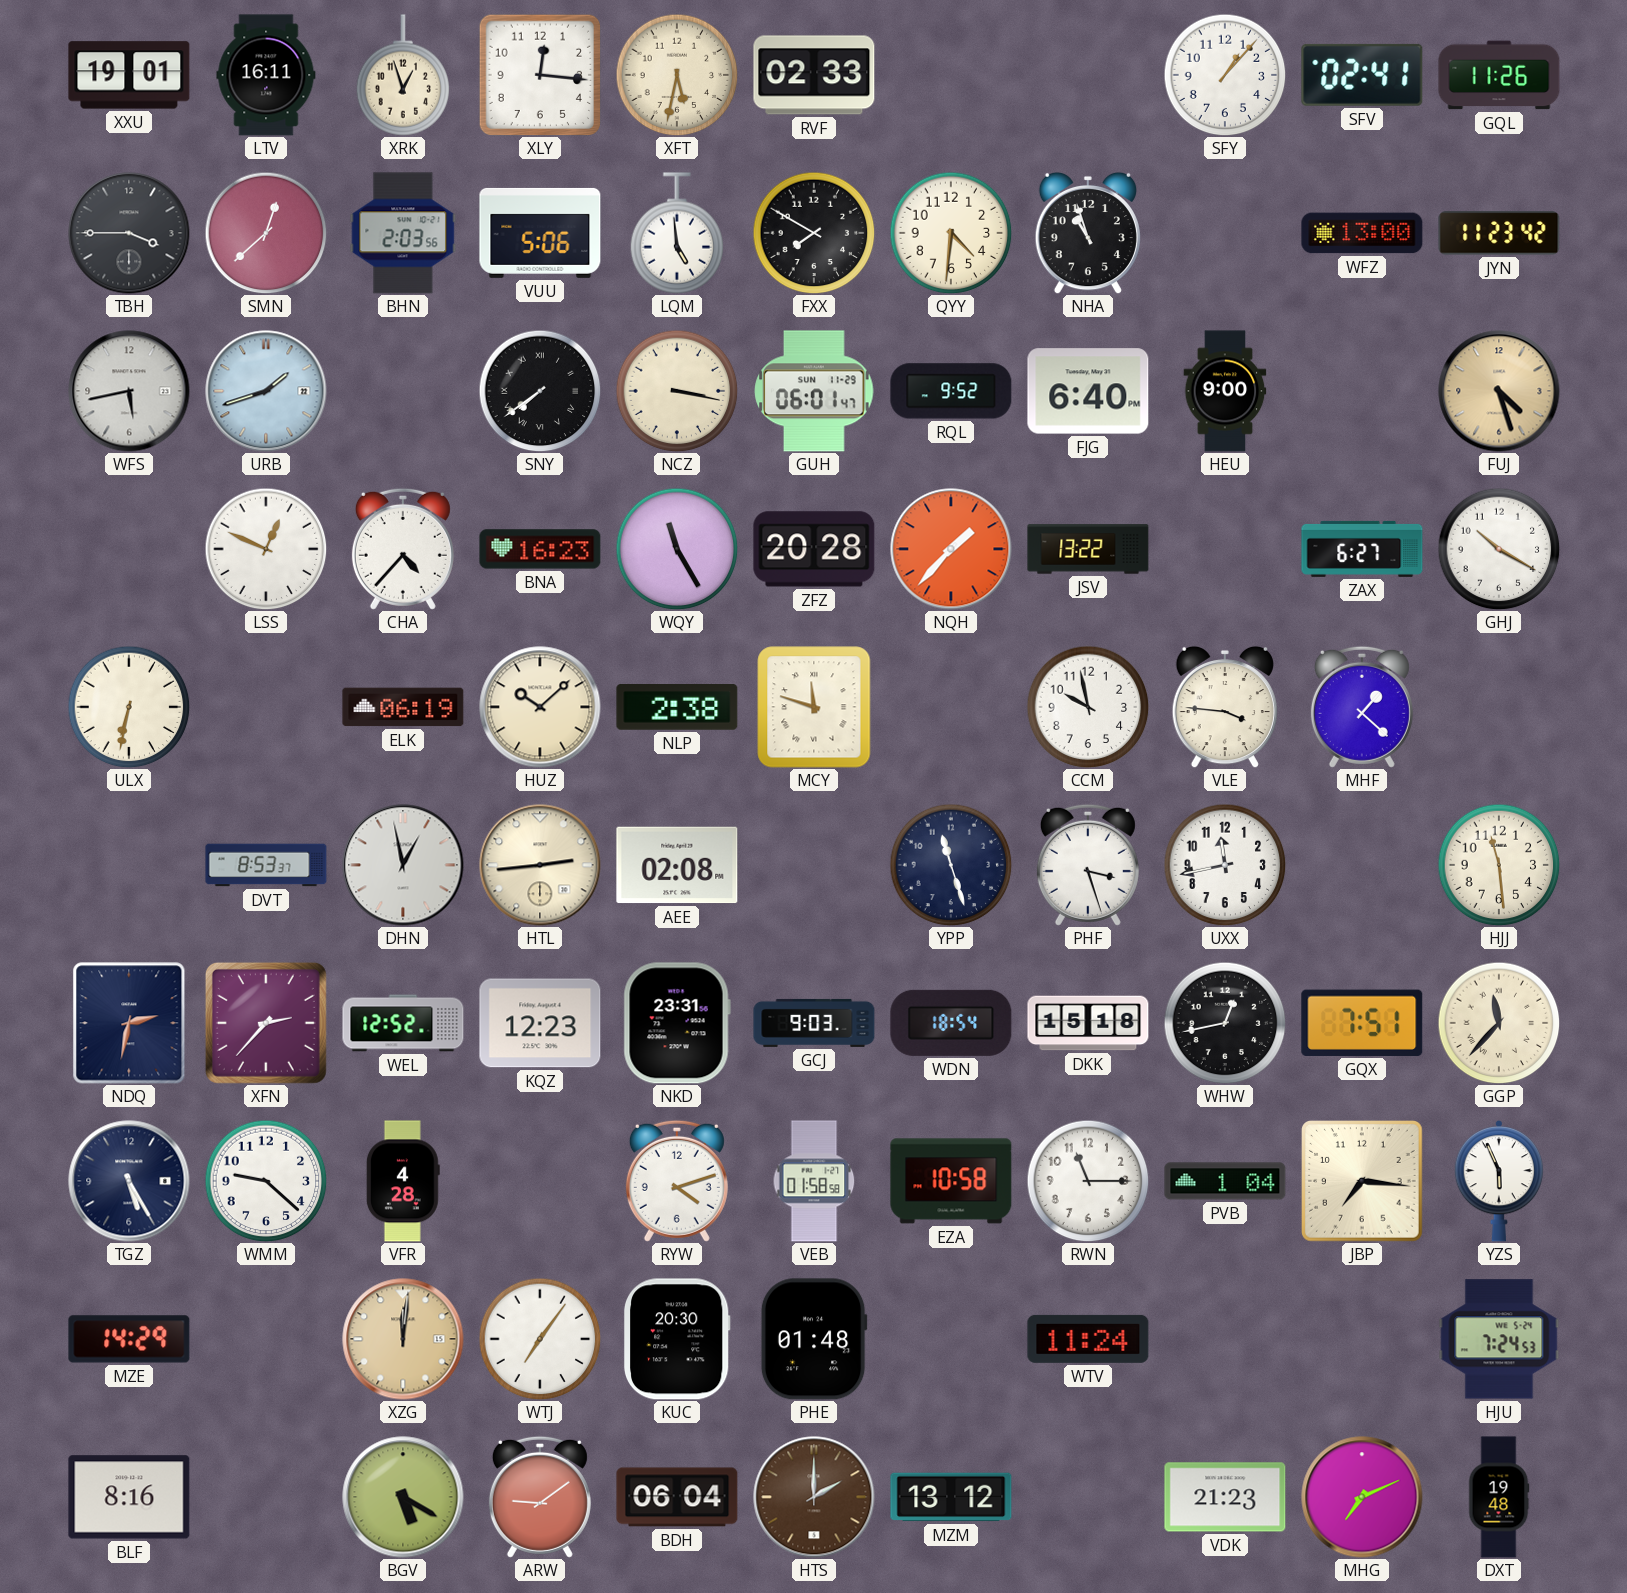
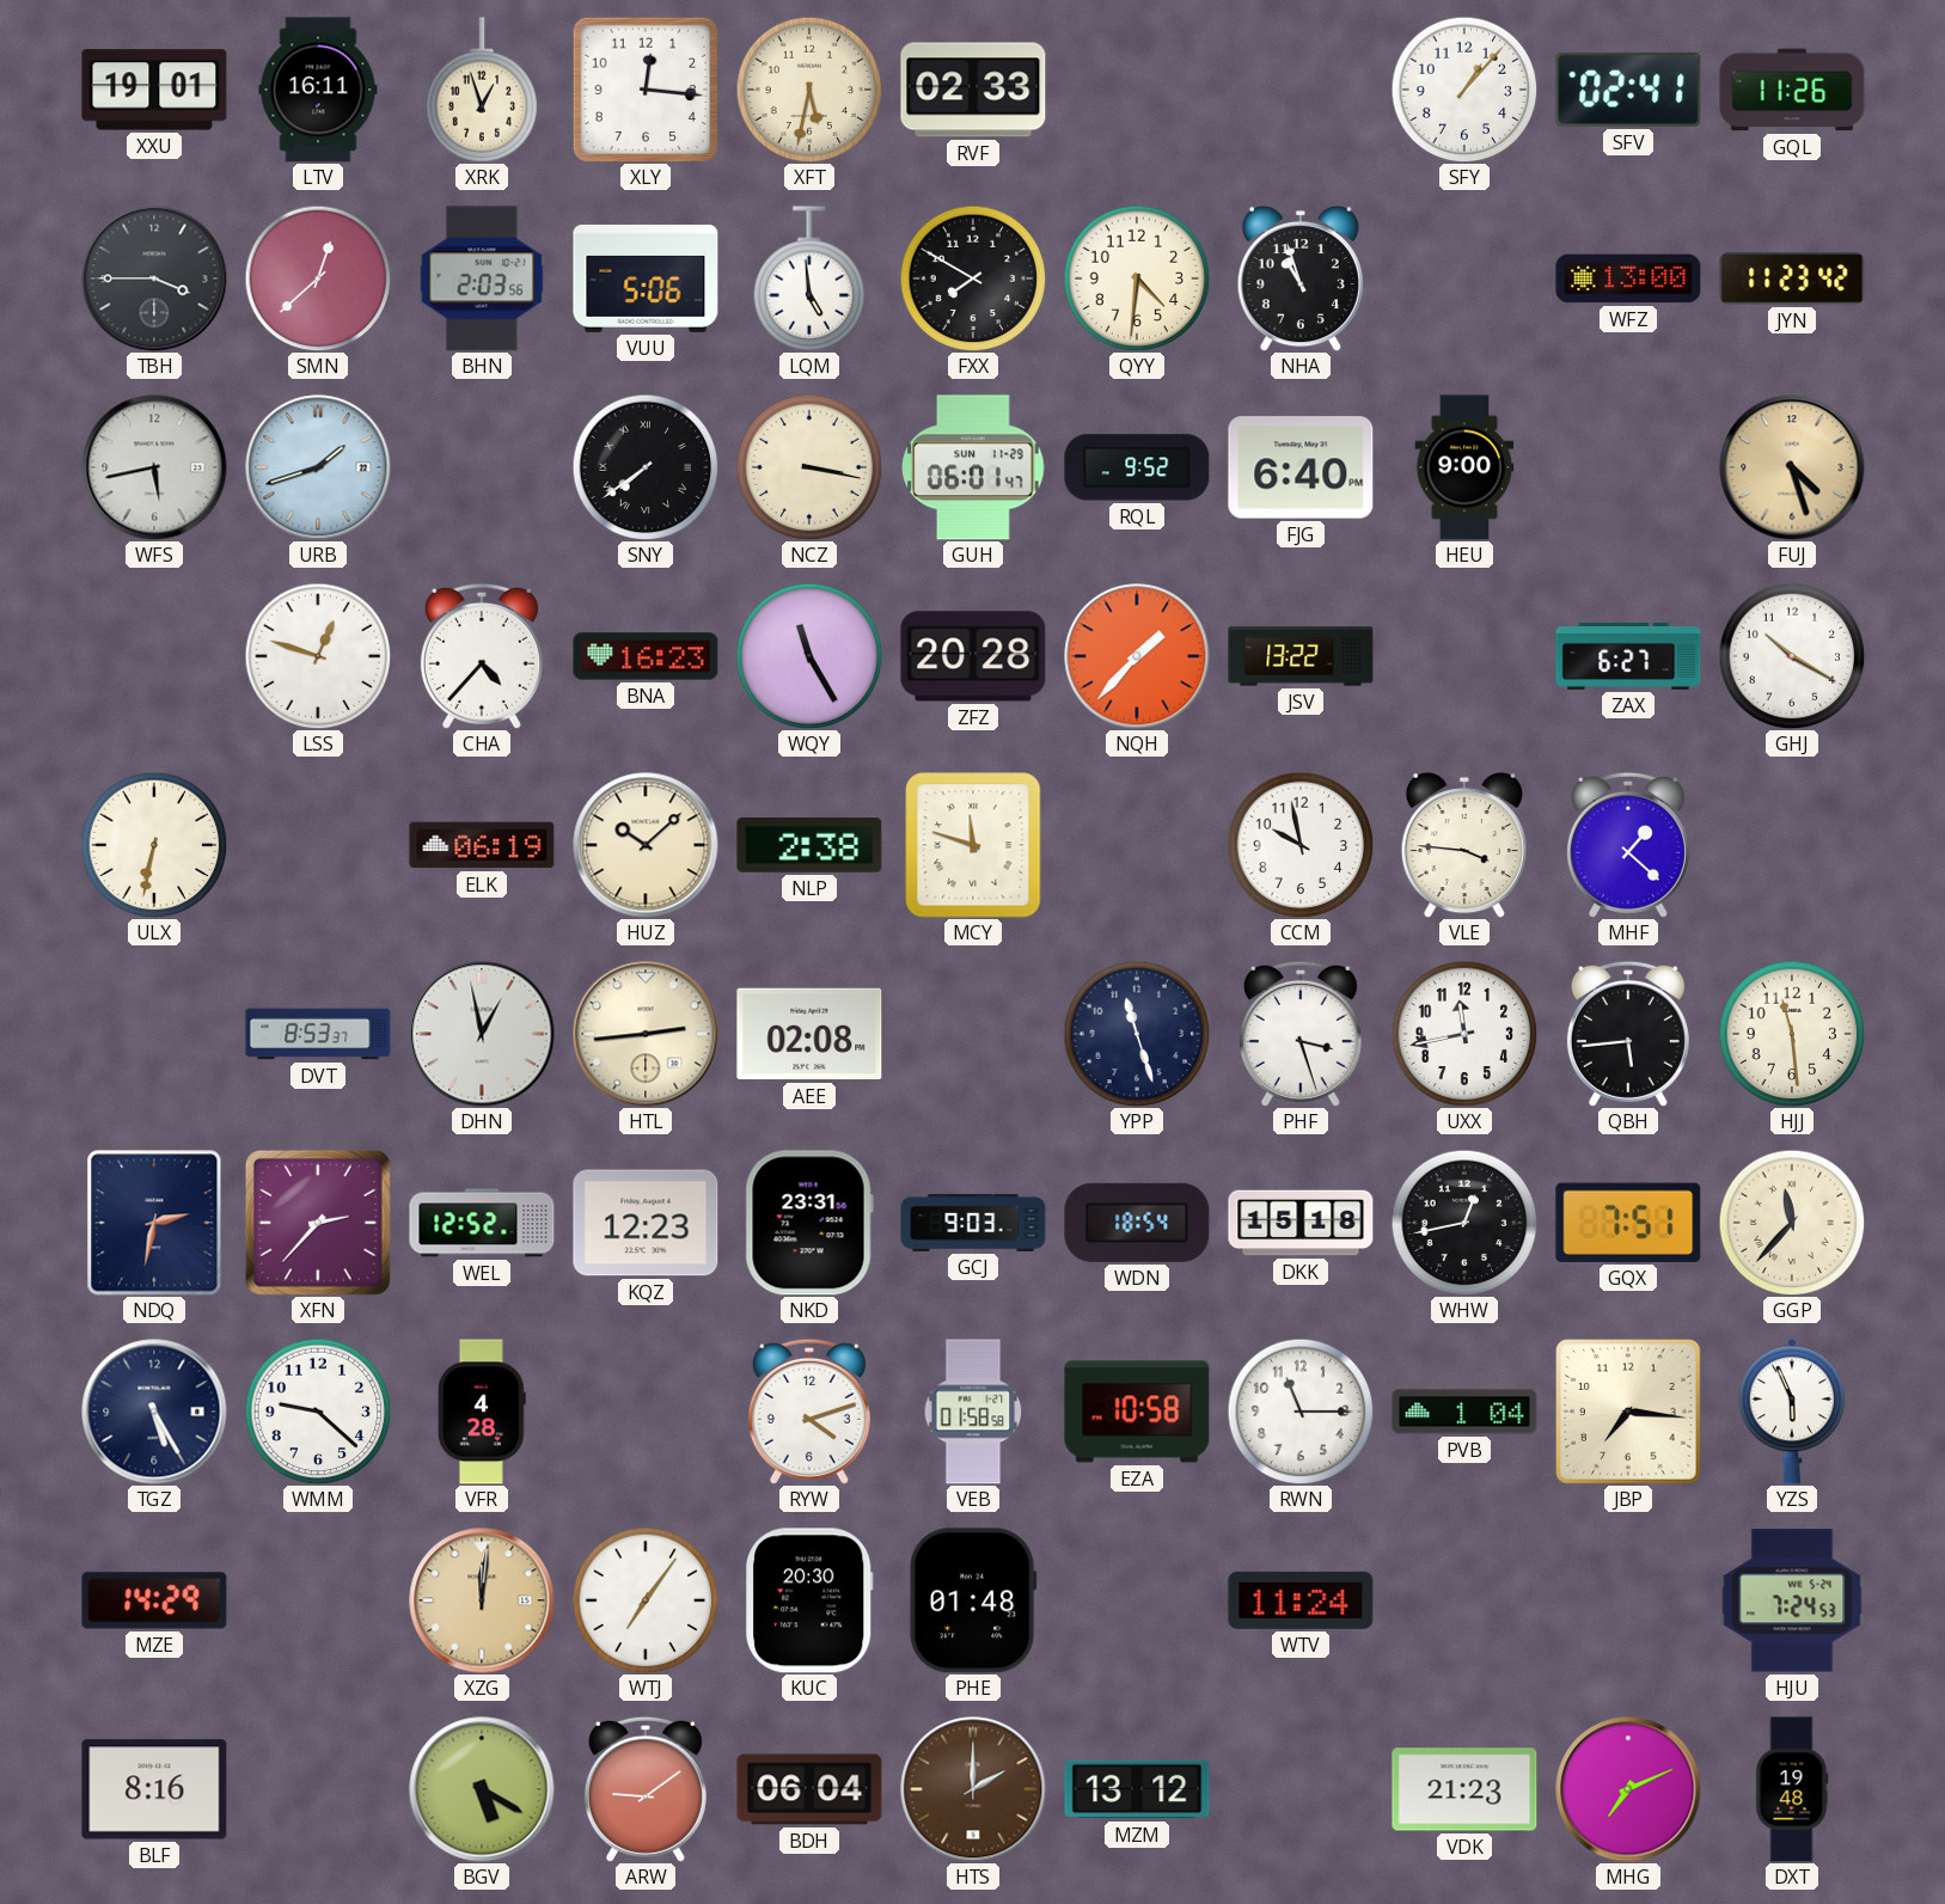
LSS: 12:49 -> 12:48
QBH: none -> 5:44
